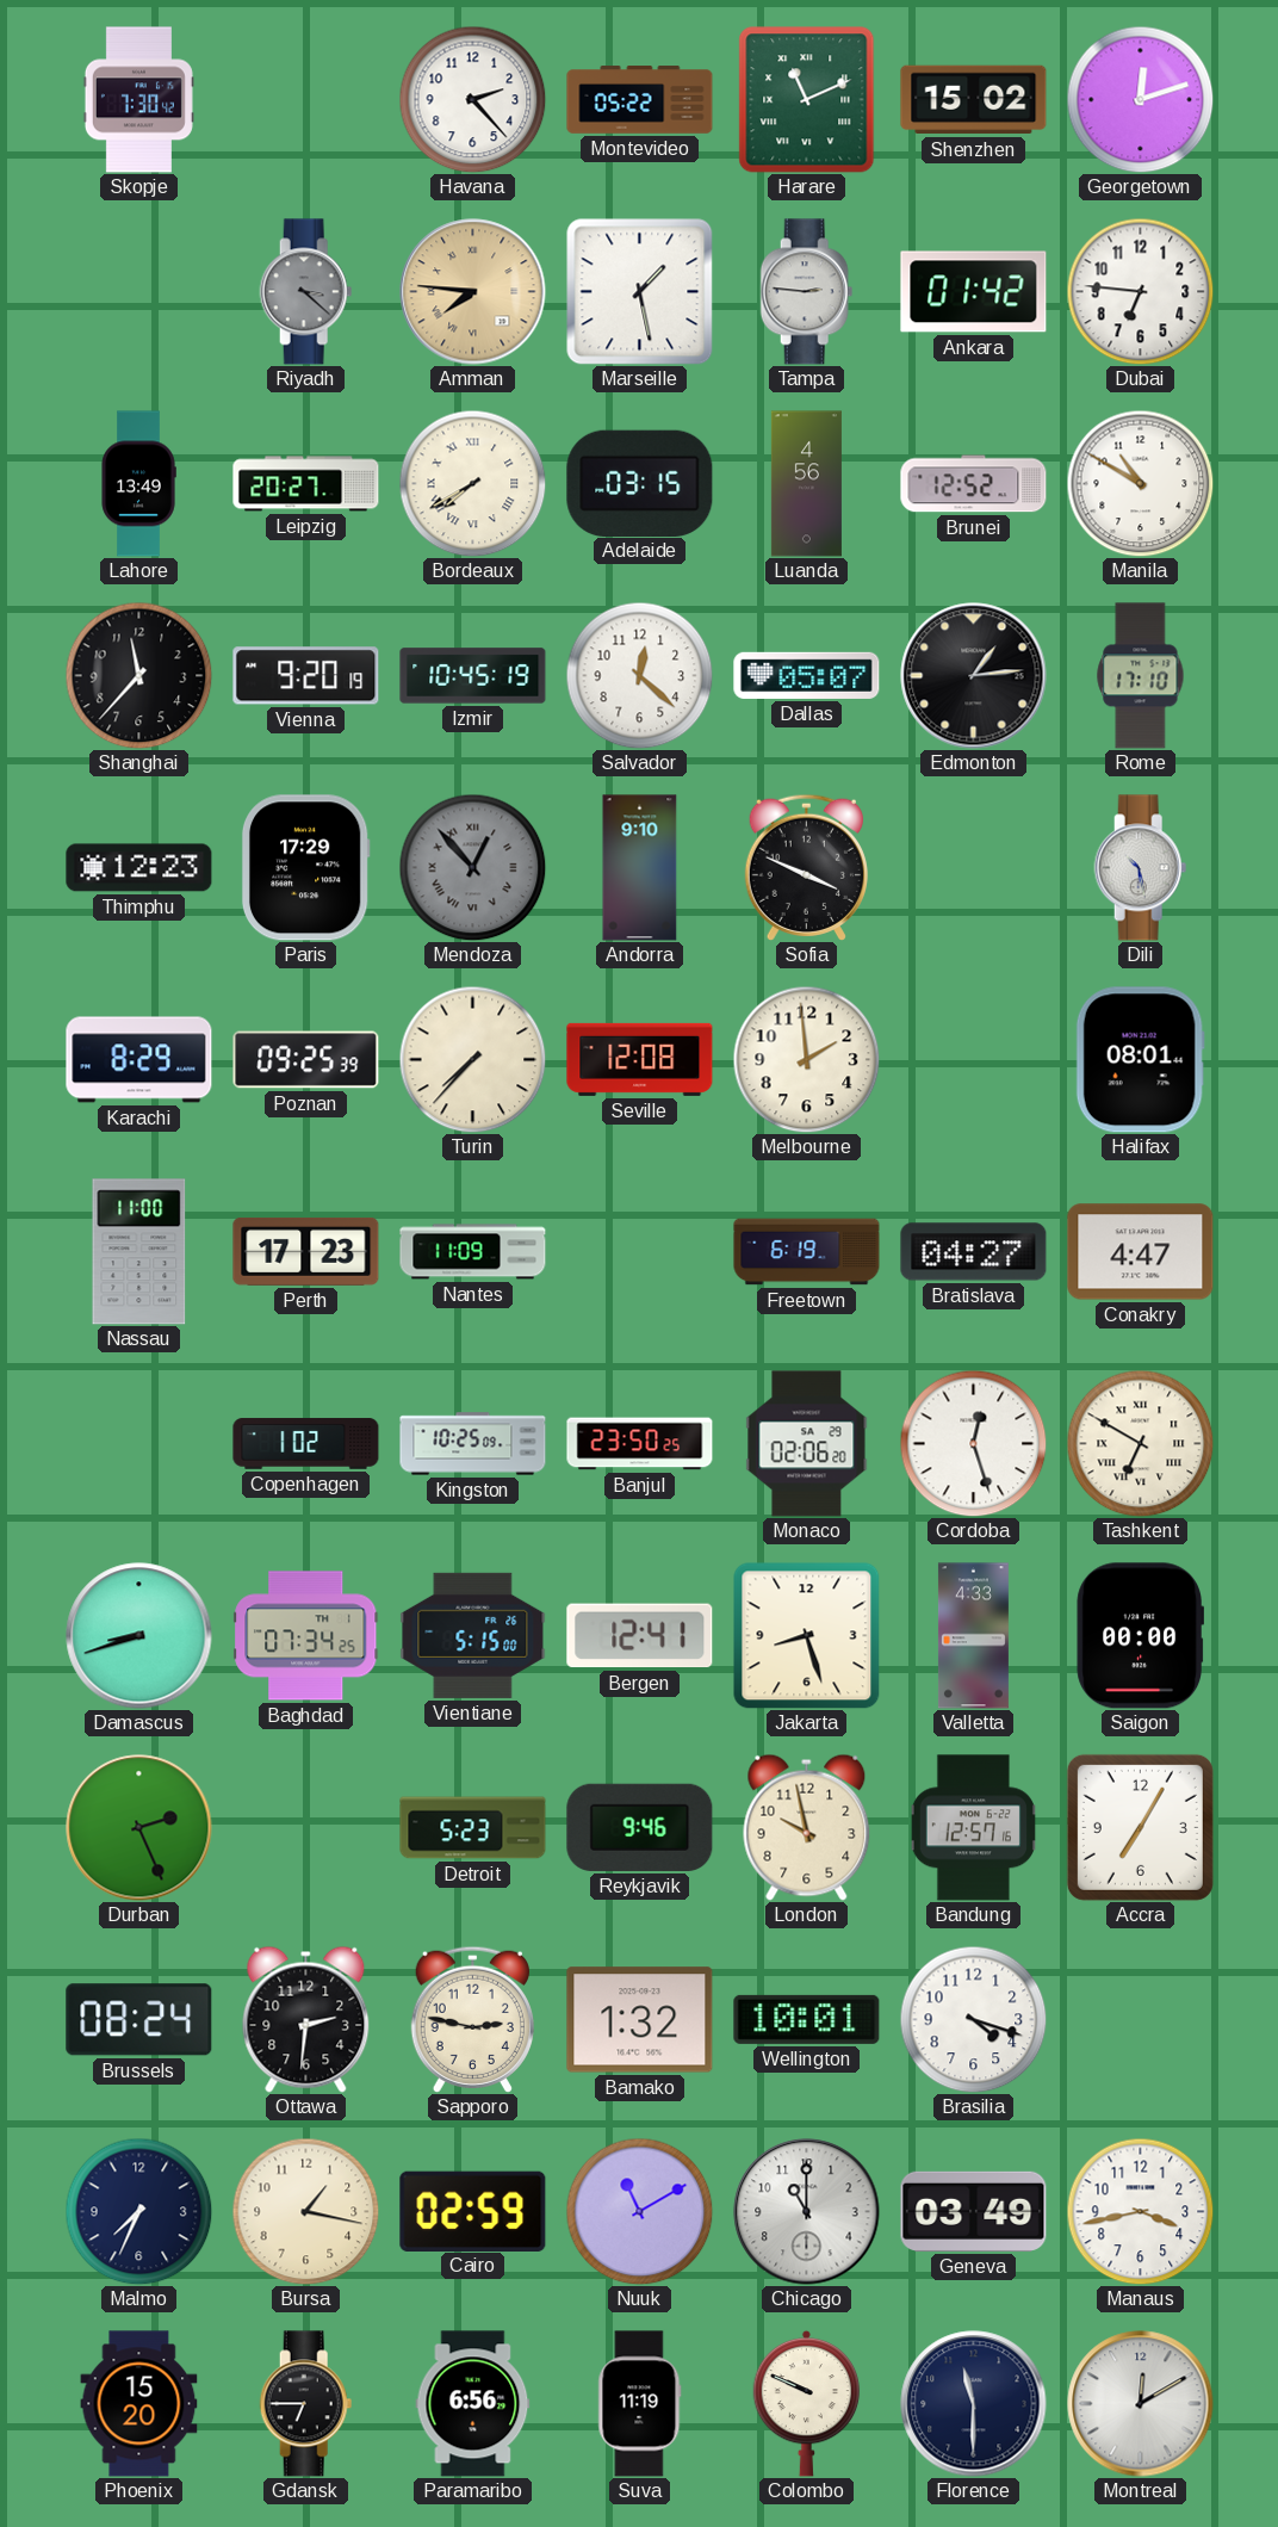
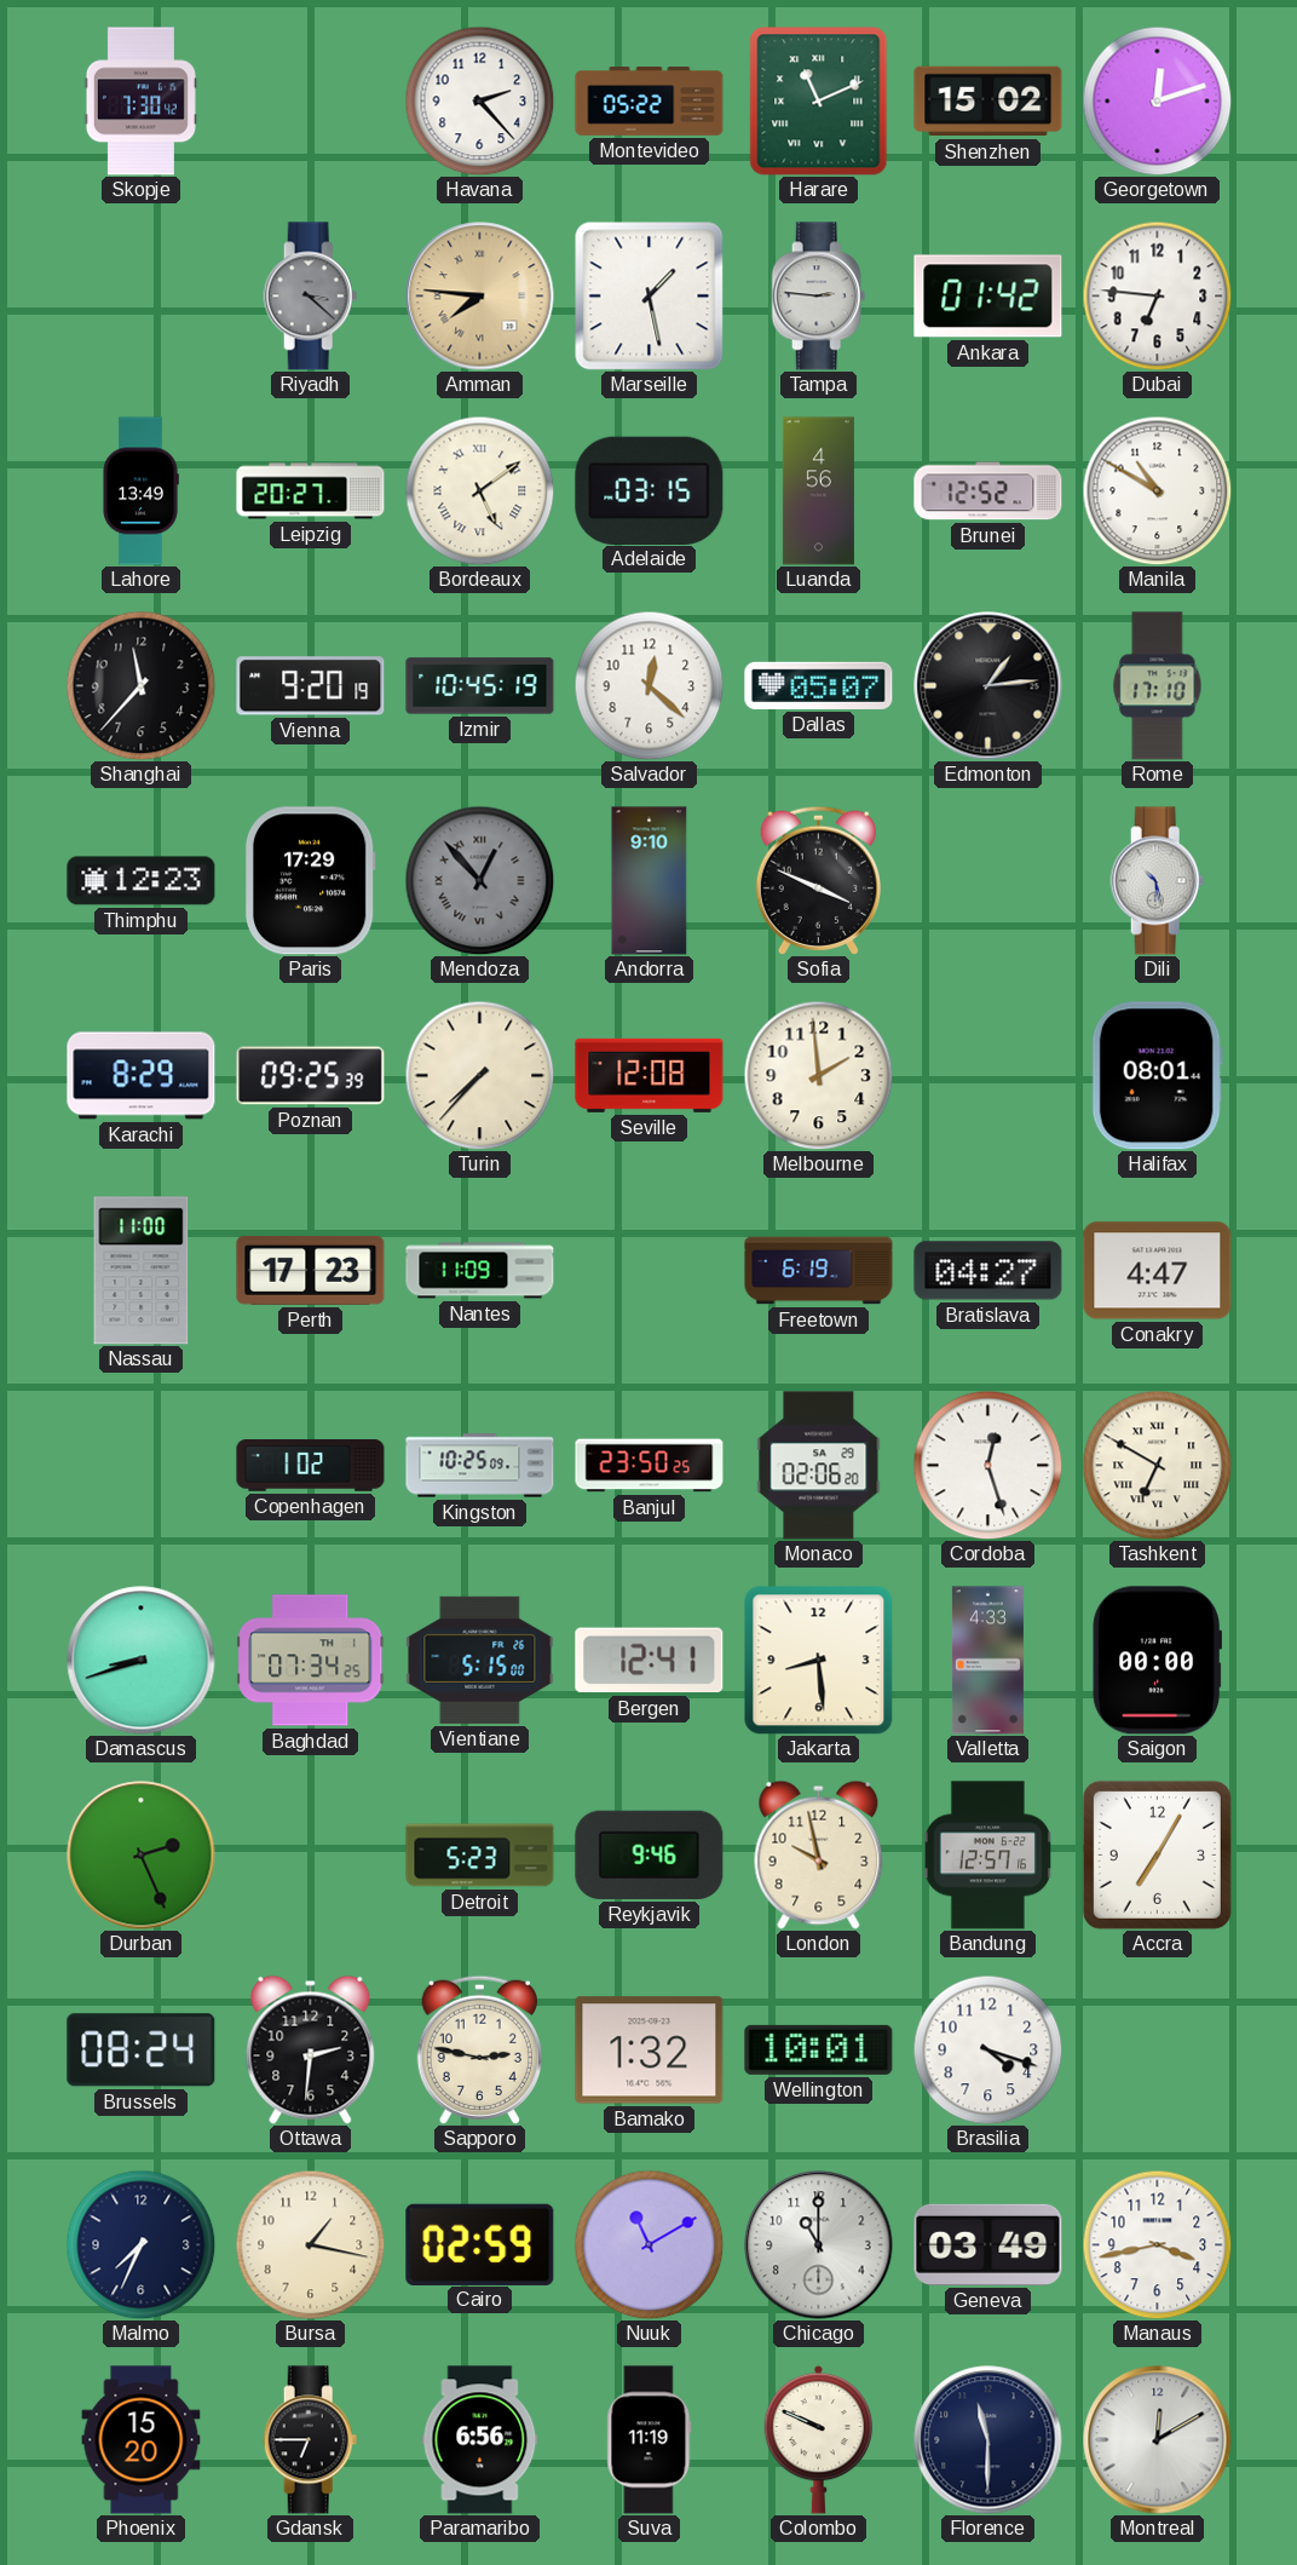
Bordeaux: 7:40 -> 5:09
Jakarta: 8:27 -> 8:29
